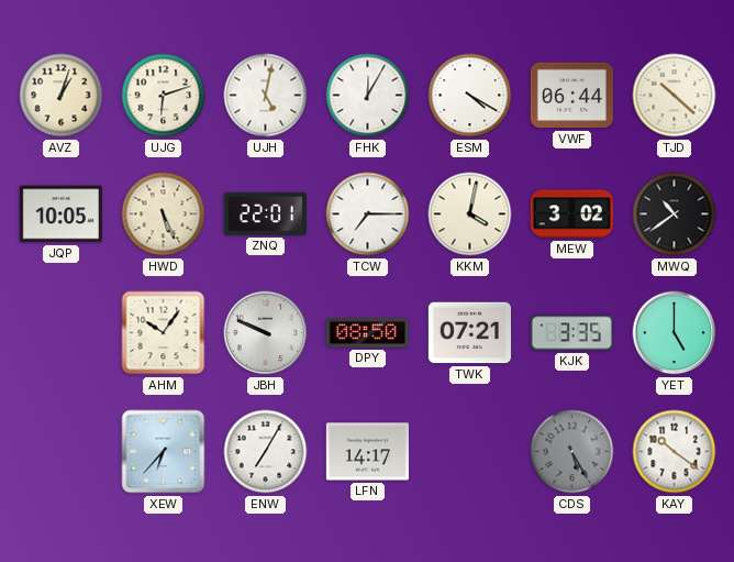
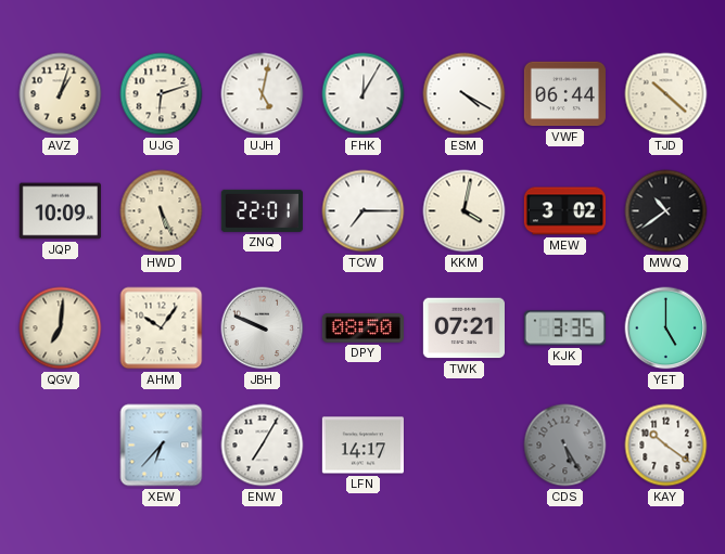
JQP: 10:05 -> 10:09
QGV: none -> 7:01
